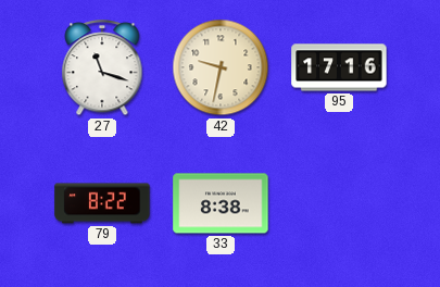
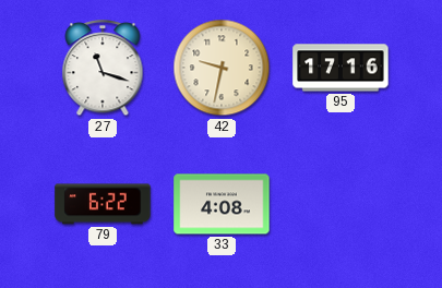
79: 8:22 -> 6:22
33: 8:38 -> 4:08
